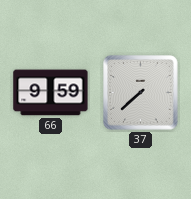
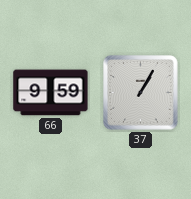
37: 7:38 -> 1:05
